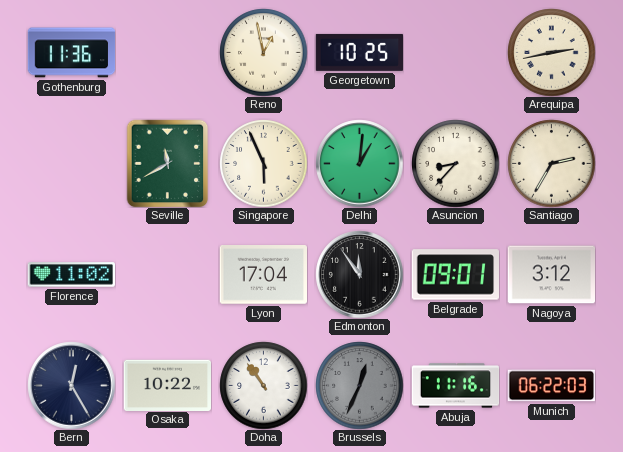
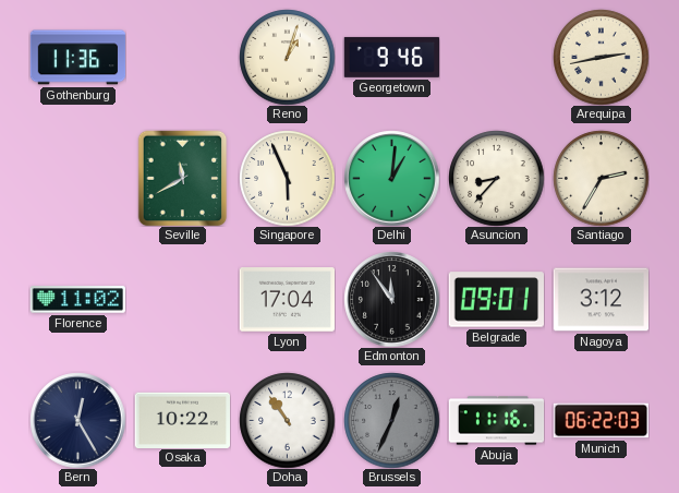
Reno: 12:58 -> 1:03
Georgetown: 10:25 -> 9:46
